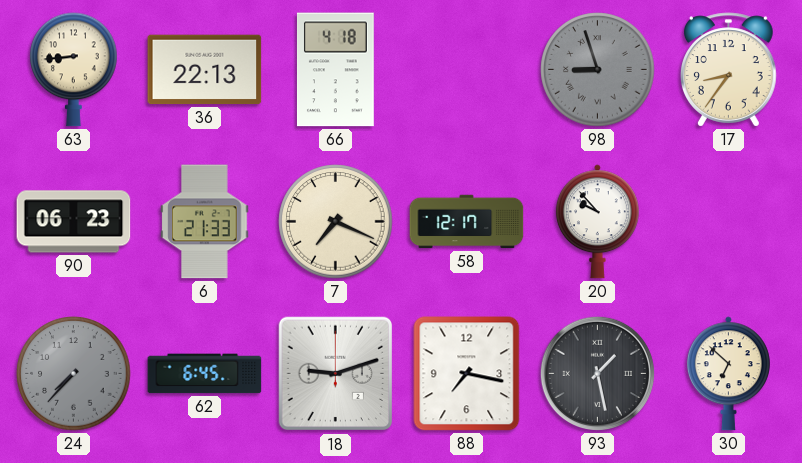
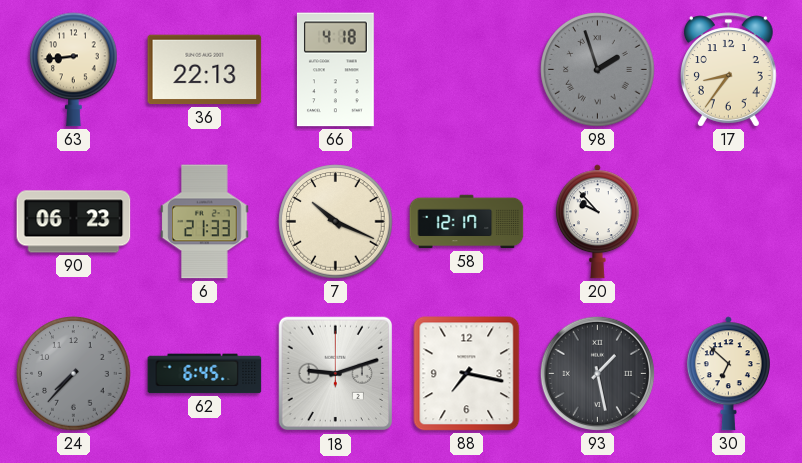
98: 8:57 -> 1:57
7: 7:19 -> 10:19
